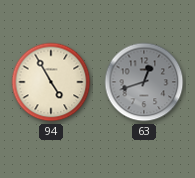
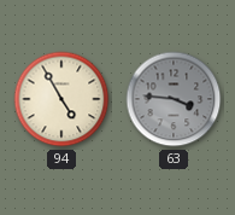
63: 12:42 -> 3:46
